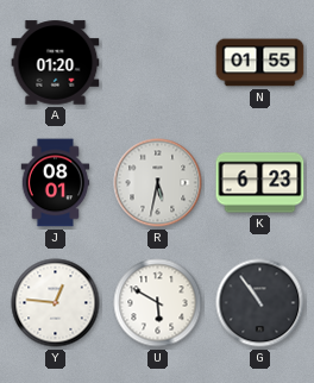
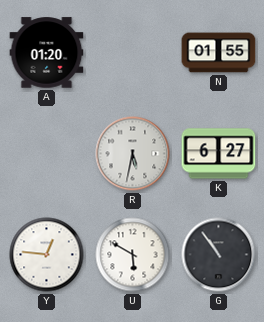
J: 08:01 -> none
K: 6:23 -> 6:27
